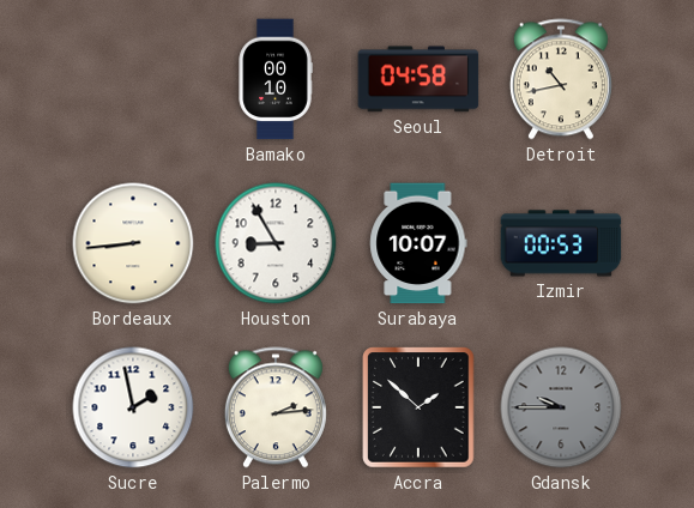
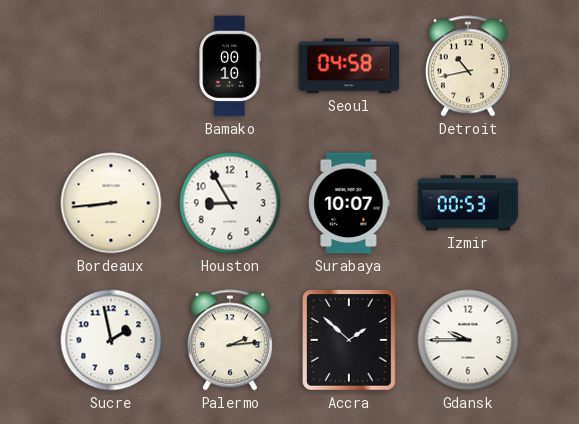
Gdansk dial: grey -> white
